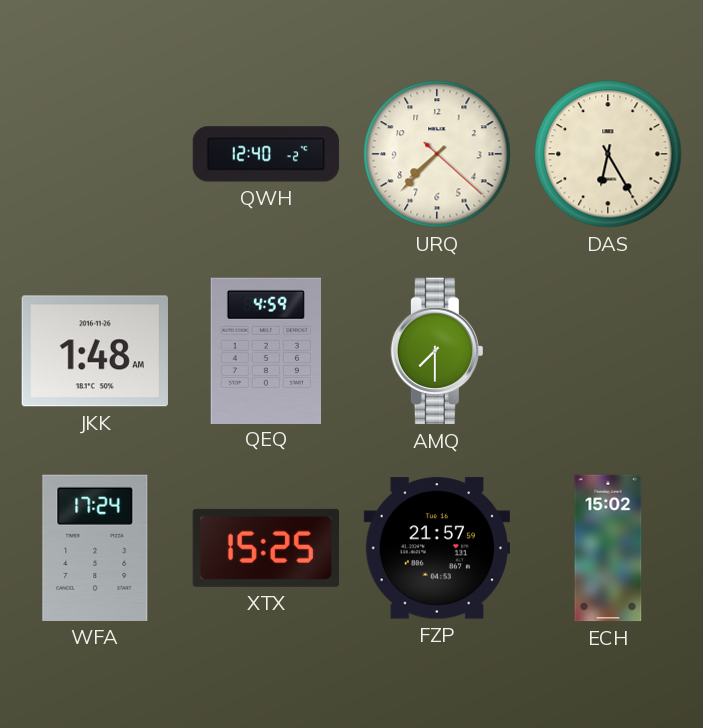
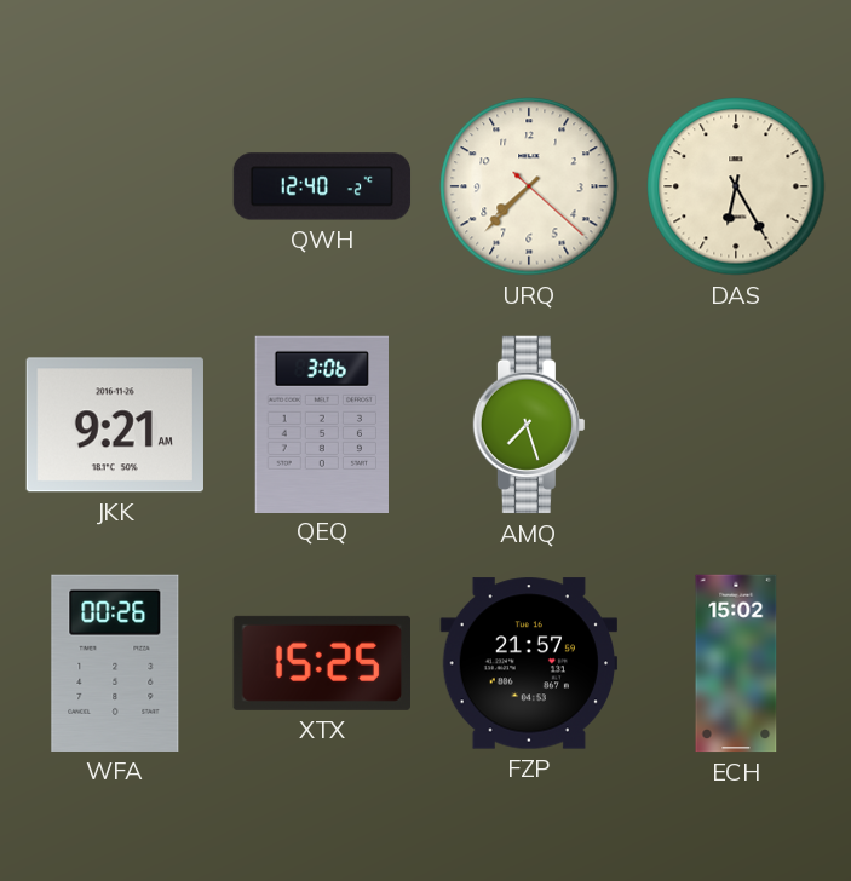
JKK: 1:48 -> 9:21
QEQ: 4:59 -> 3:06
AMQ: 7:30 -> 7:27
WFA: 17:24 -> 00:26
